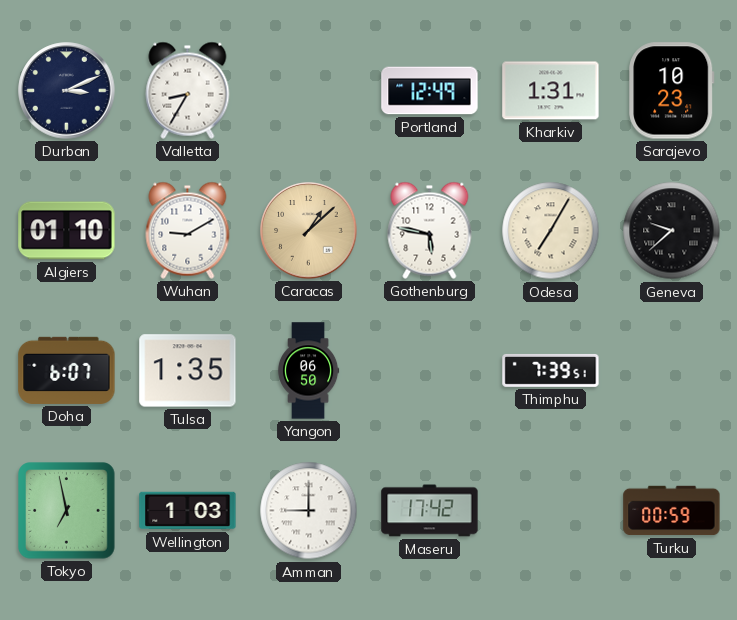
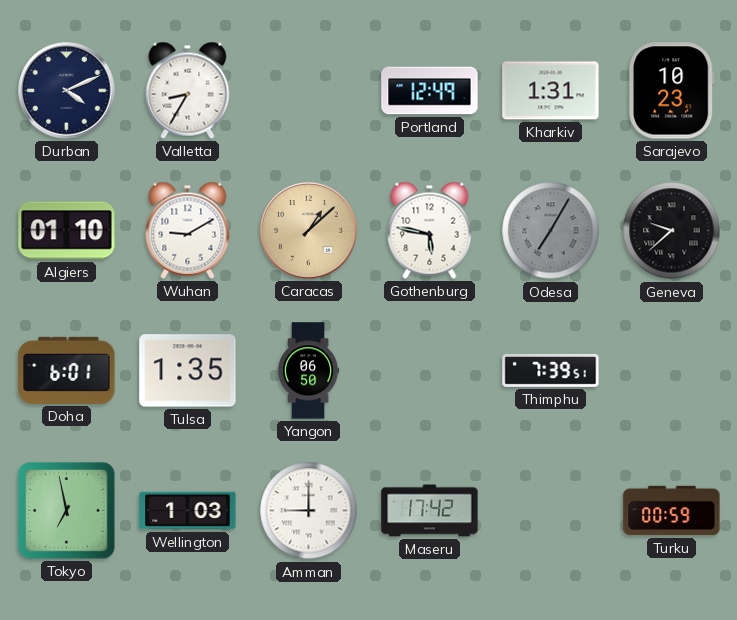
Durban: 3:11 -> 4:11
Odesa dial: cream -> grey
Doha: 6:07 -> 6:01
